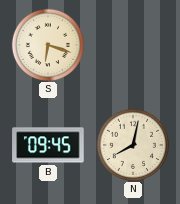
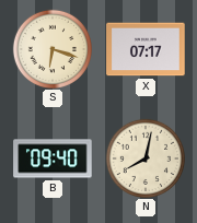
X: none -> 07:17
B: 09:45 -> 09:40
